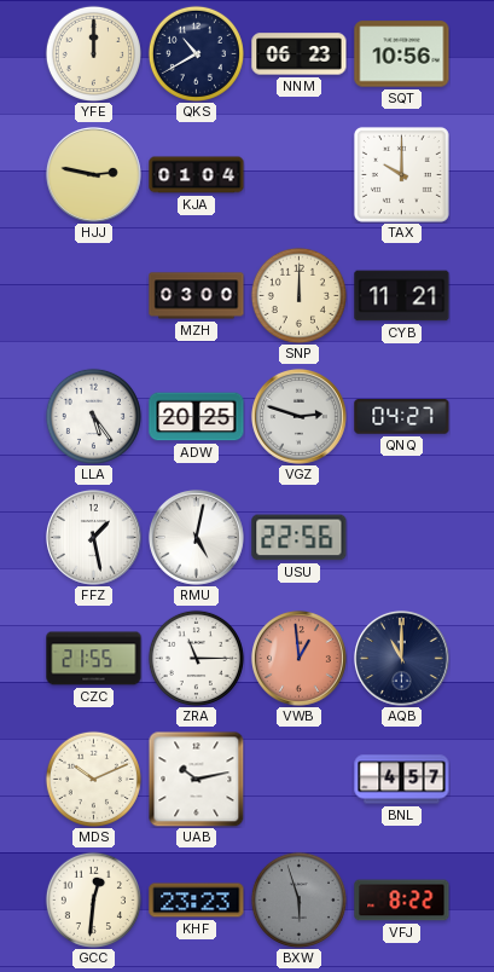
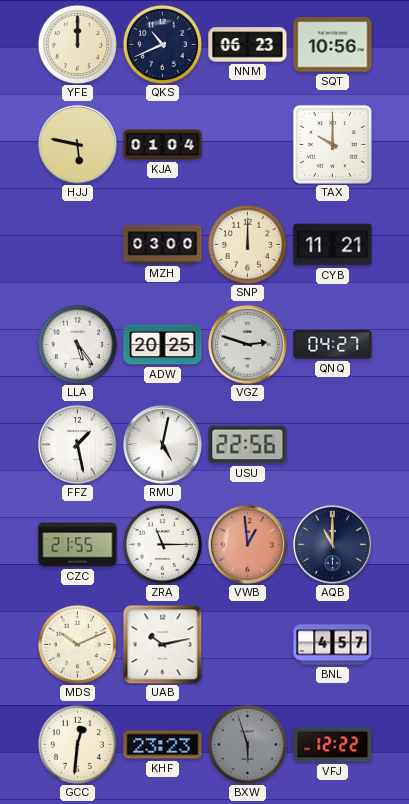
QKS: 10:40 -> 10:41
HJJ: 2:47 -> 5:47
VFJ: 8:22 -> 12:22
